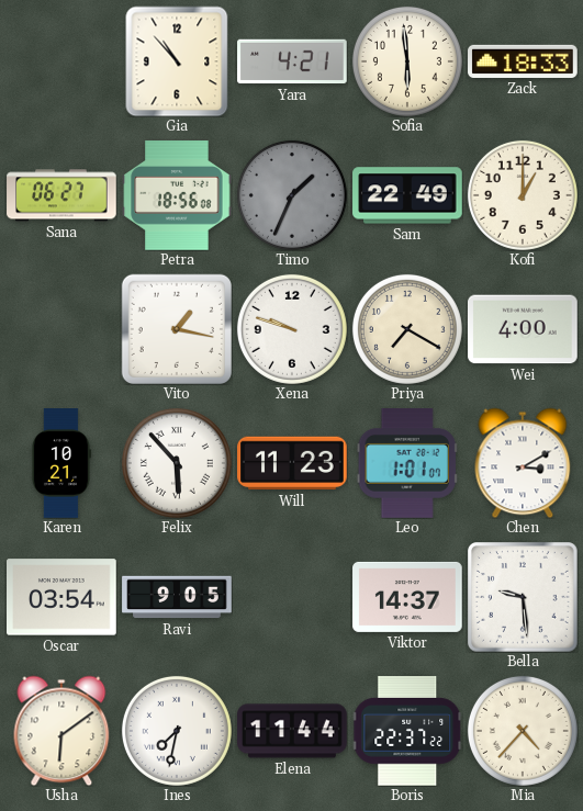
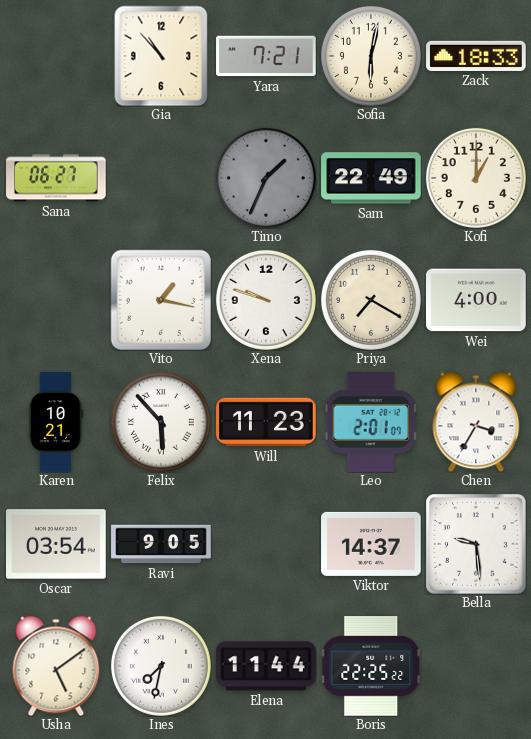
Yara: 4:21 -> 7:21
Sofia: 5:59 -> 6:02
Petra: 18:56 -> none
Leo: 1:01 -> 2:01
Chen: 3:10 -> 3:35
Usha: 6:09 -> 5:09
Boris: 22:37 -> 22:25
Mia: 4:37 -> none
